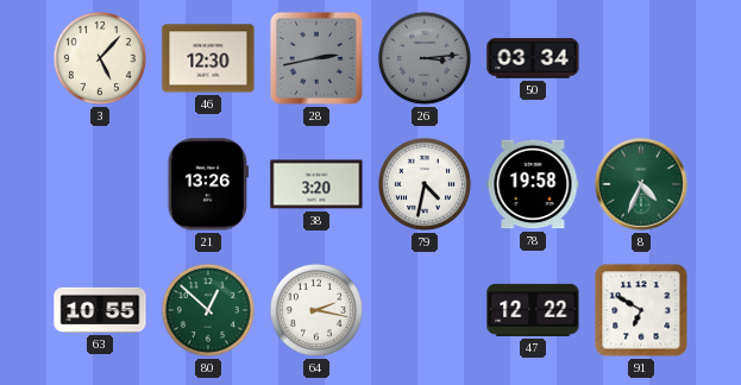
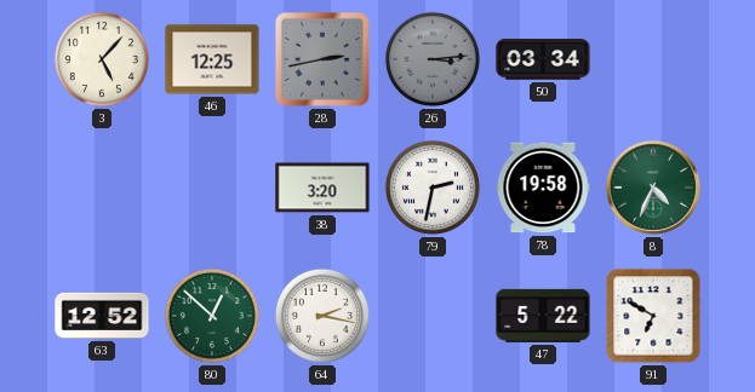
46: 12:30 -> 12:25
21: 13:26 -> none
79: 4:32 -> 2:32
63: 10:55 -> 12:52
47: 12:22 -> 5:22
